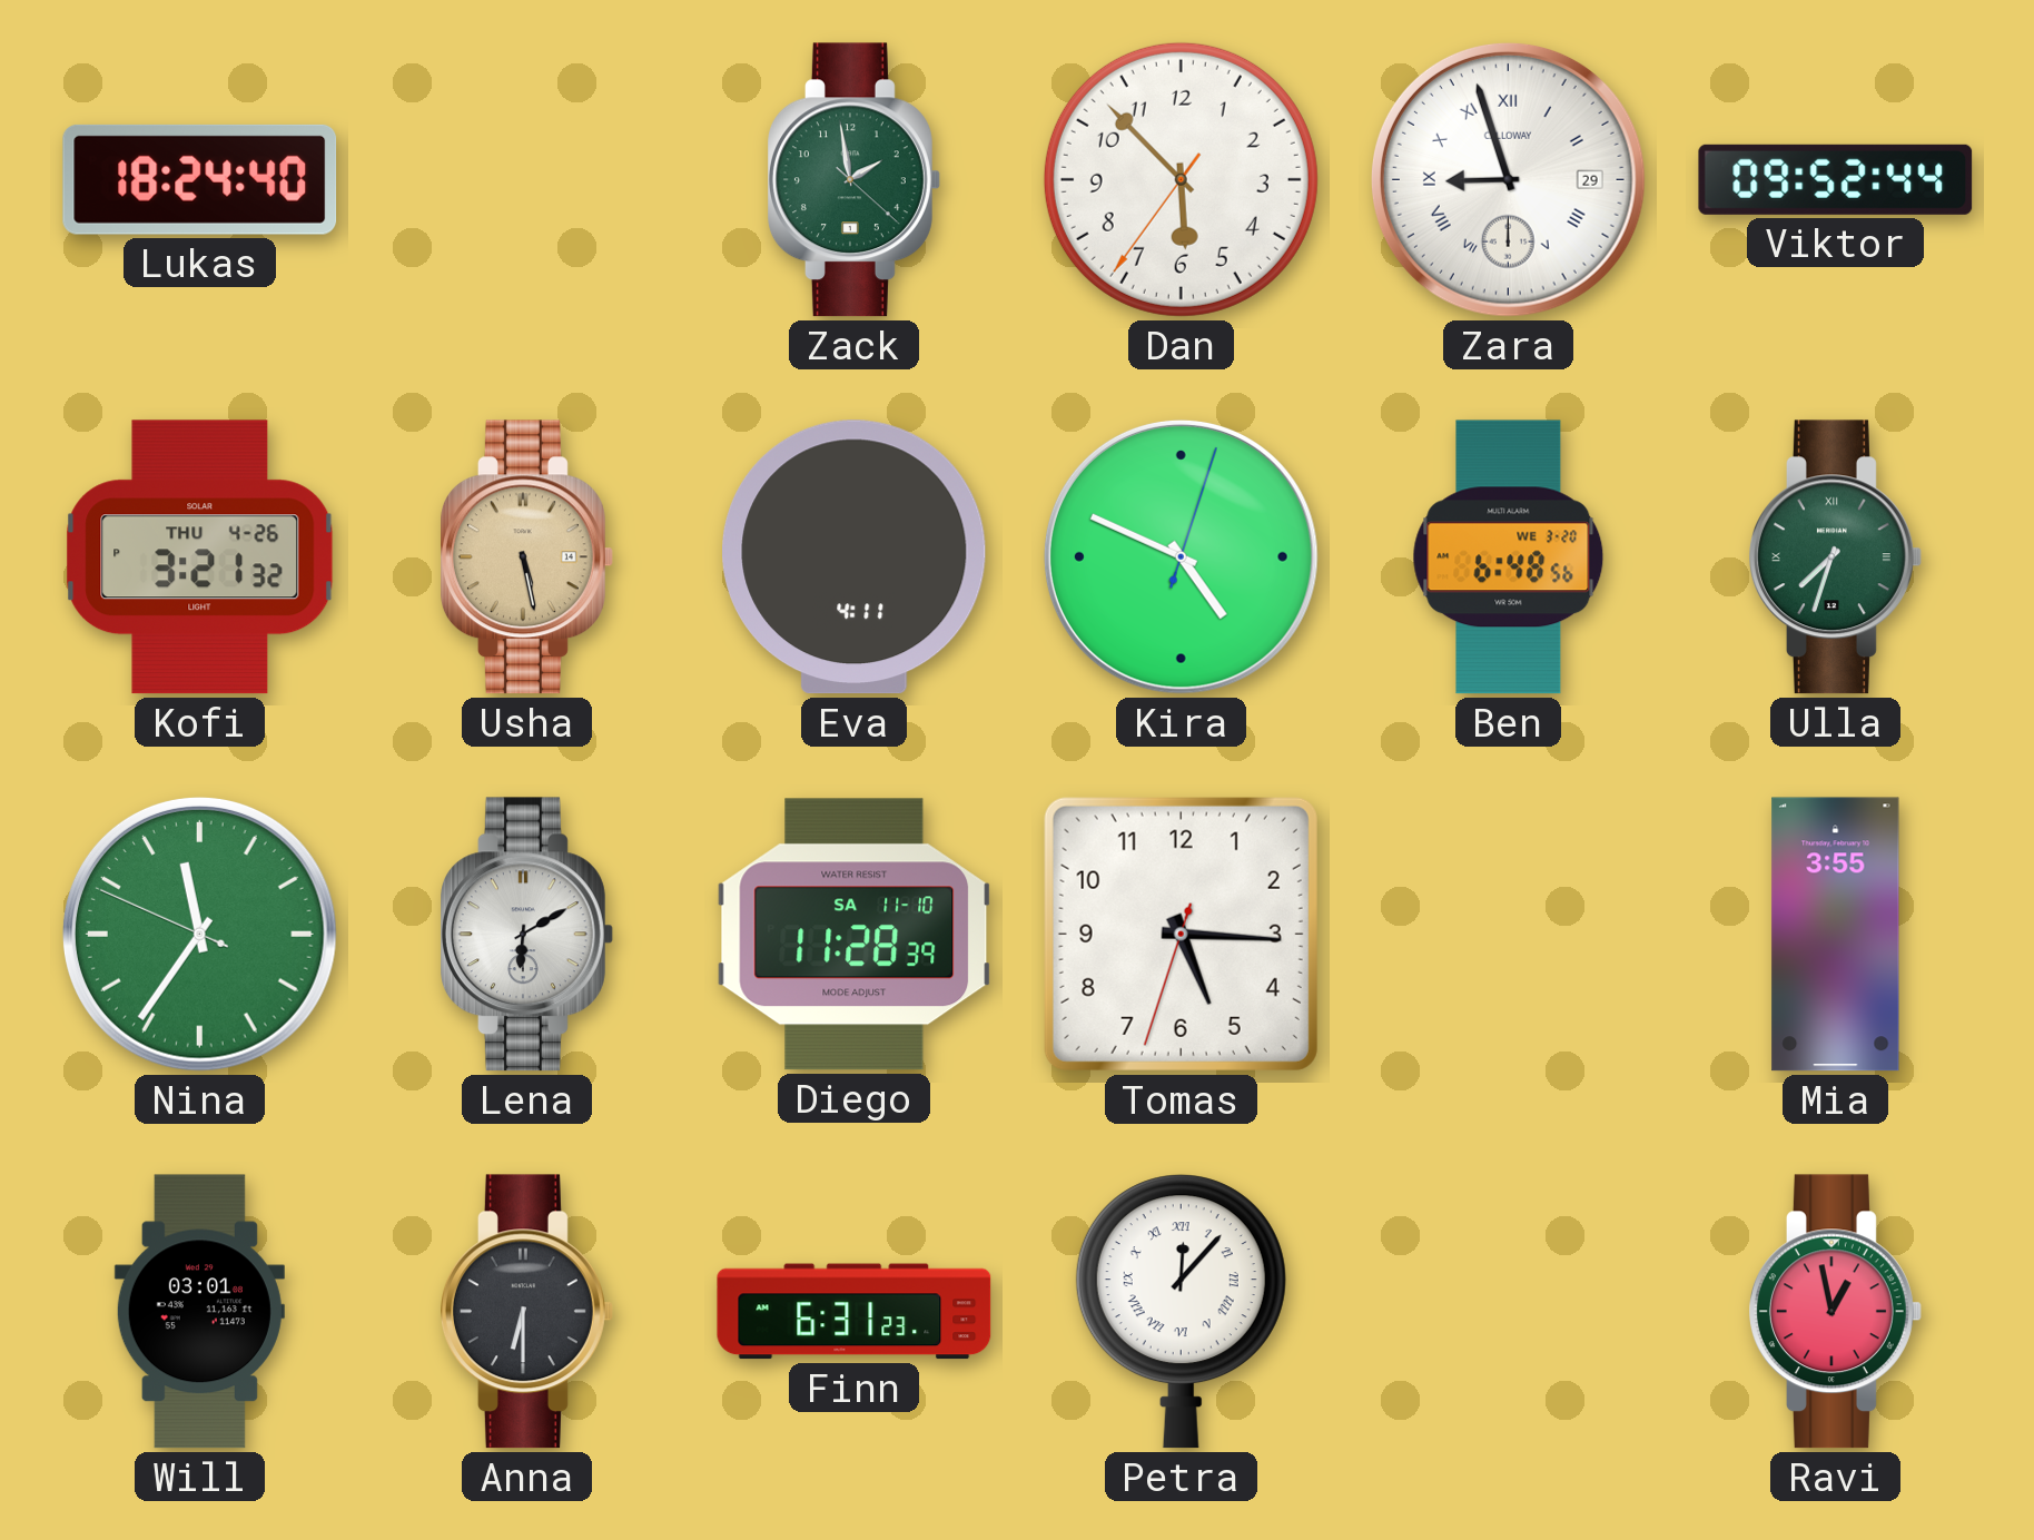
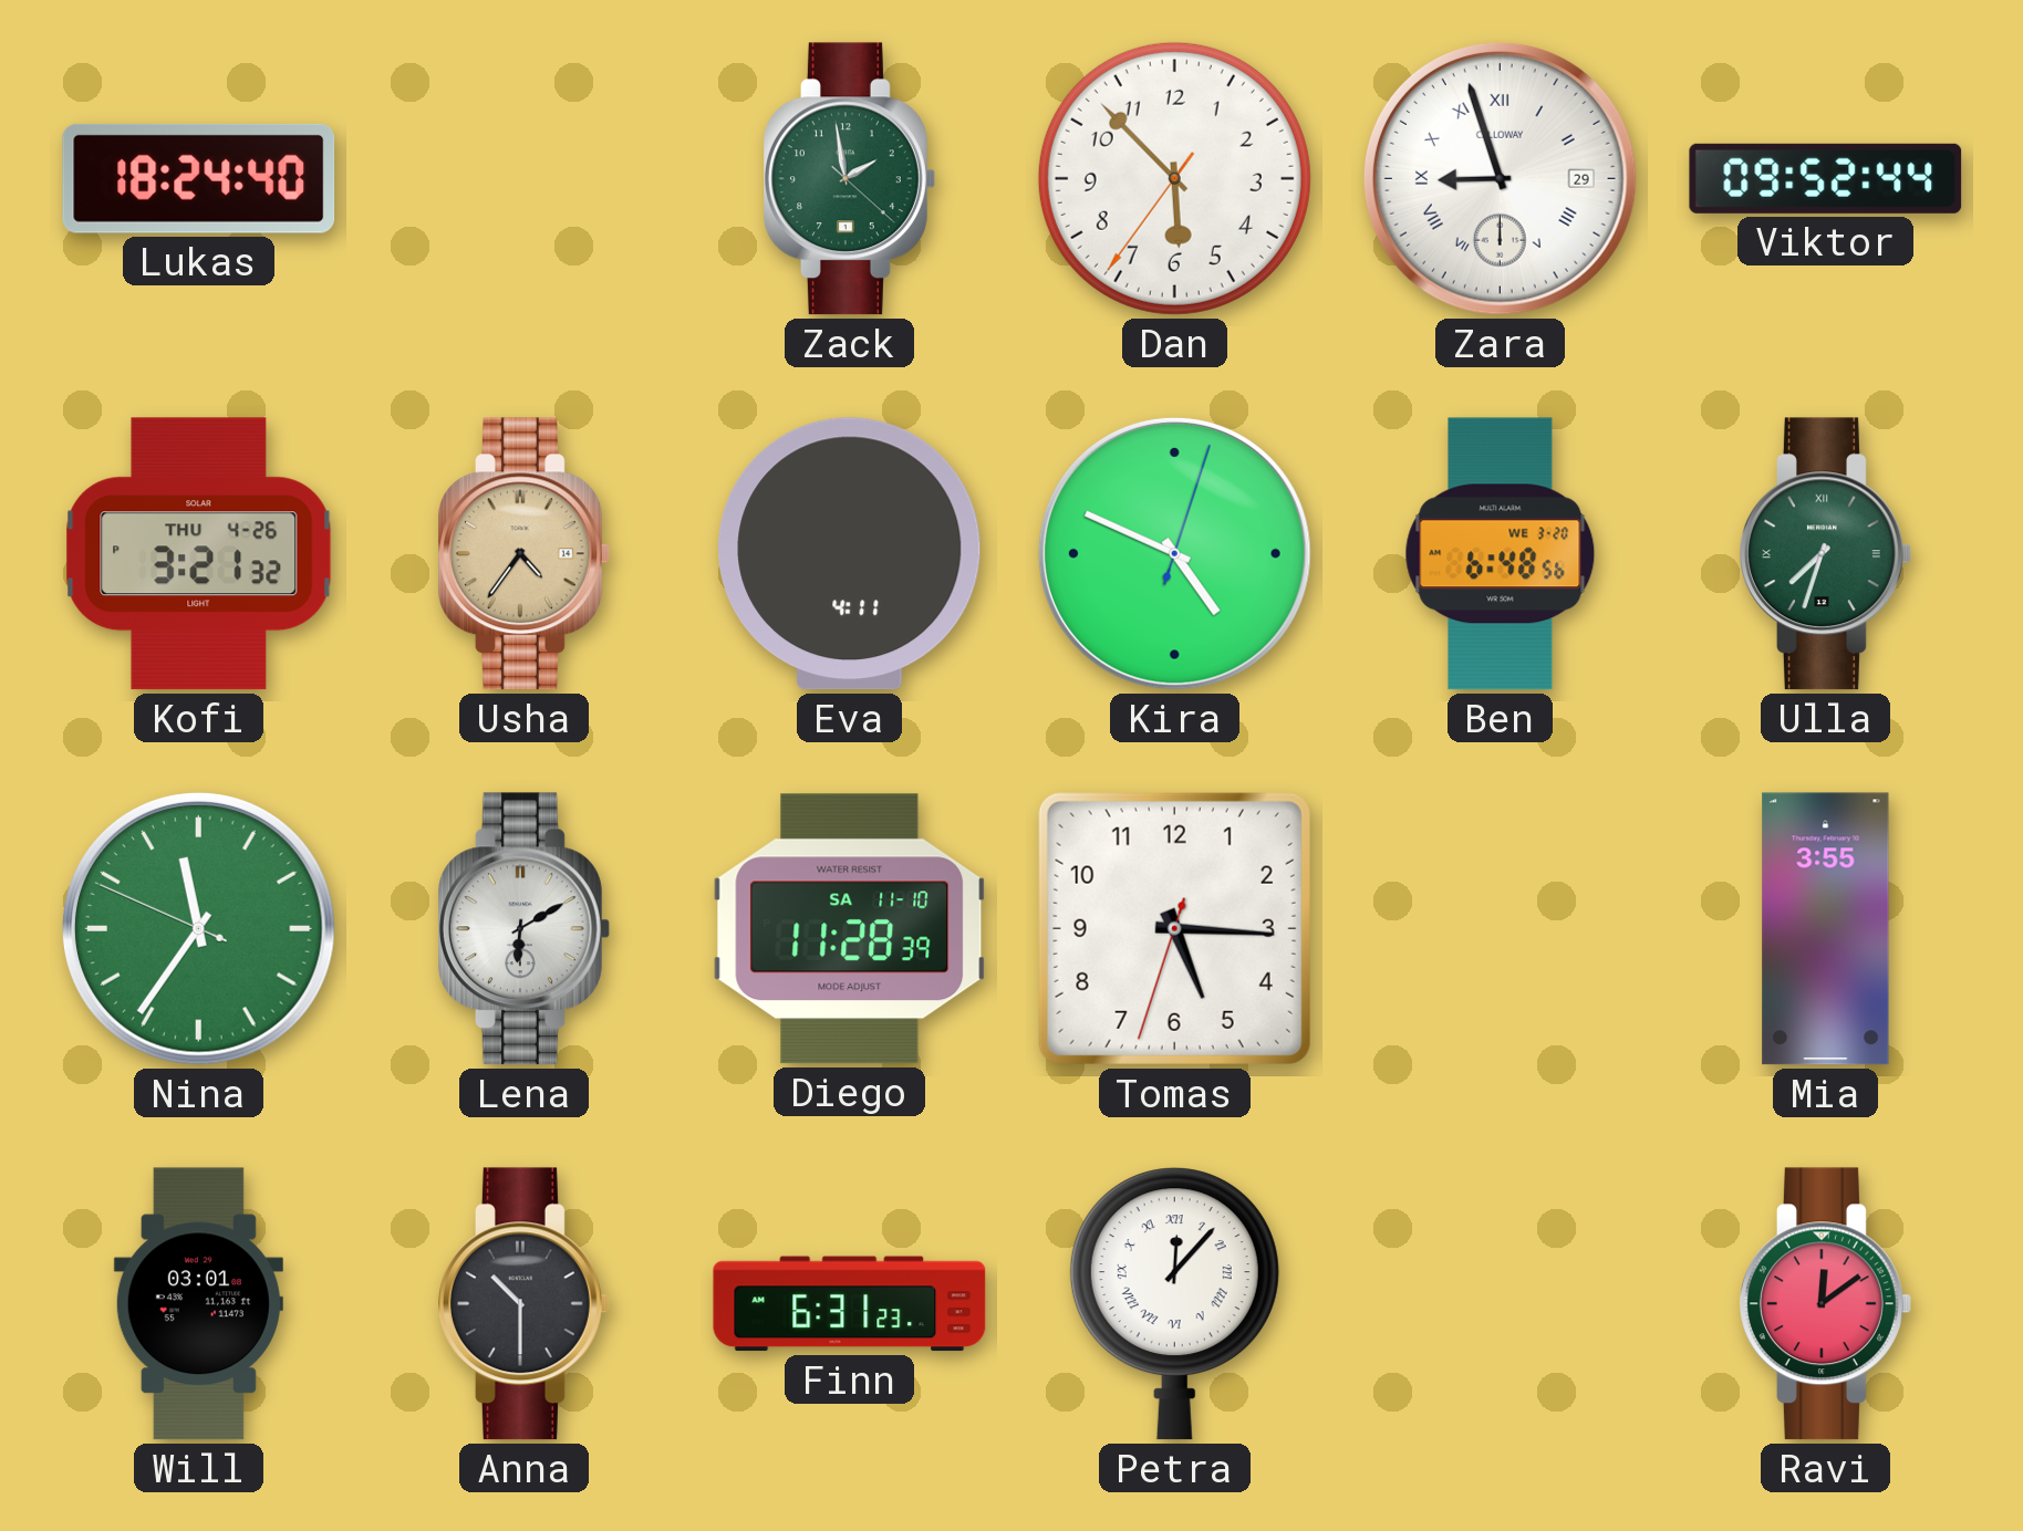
Usha: 5:28 -> 4:36
Anna: 6:30 -> 10:30
Ravi: 12:58 -> 12:09
